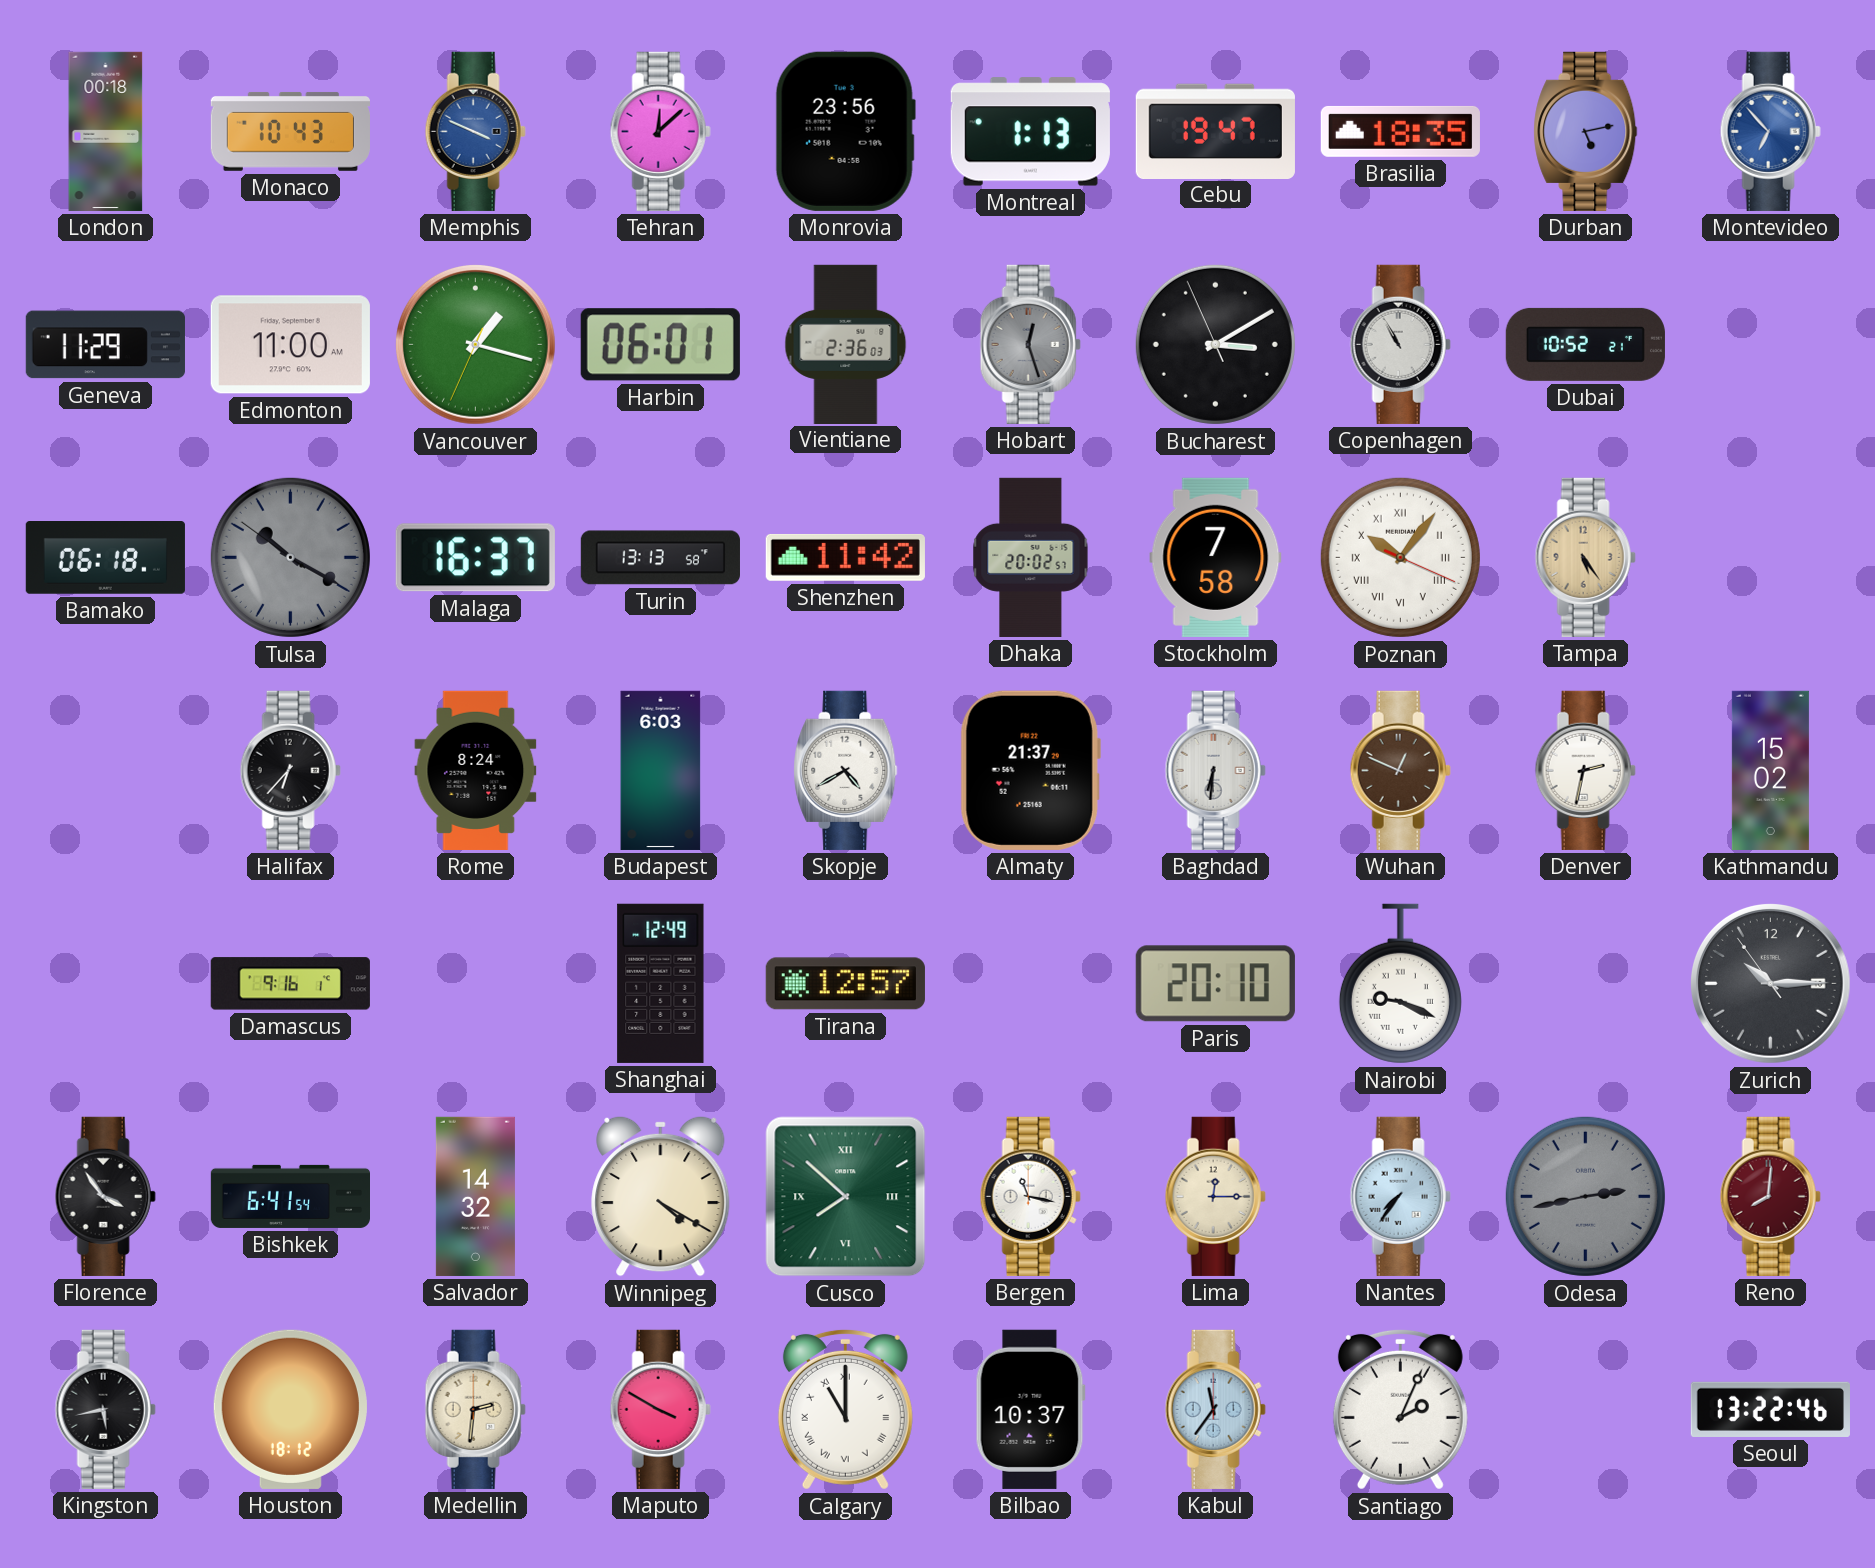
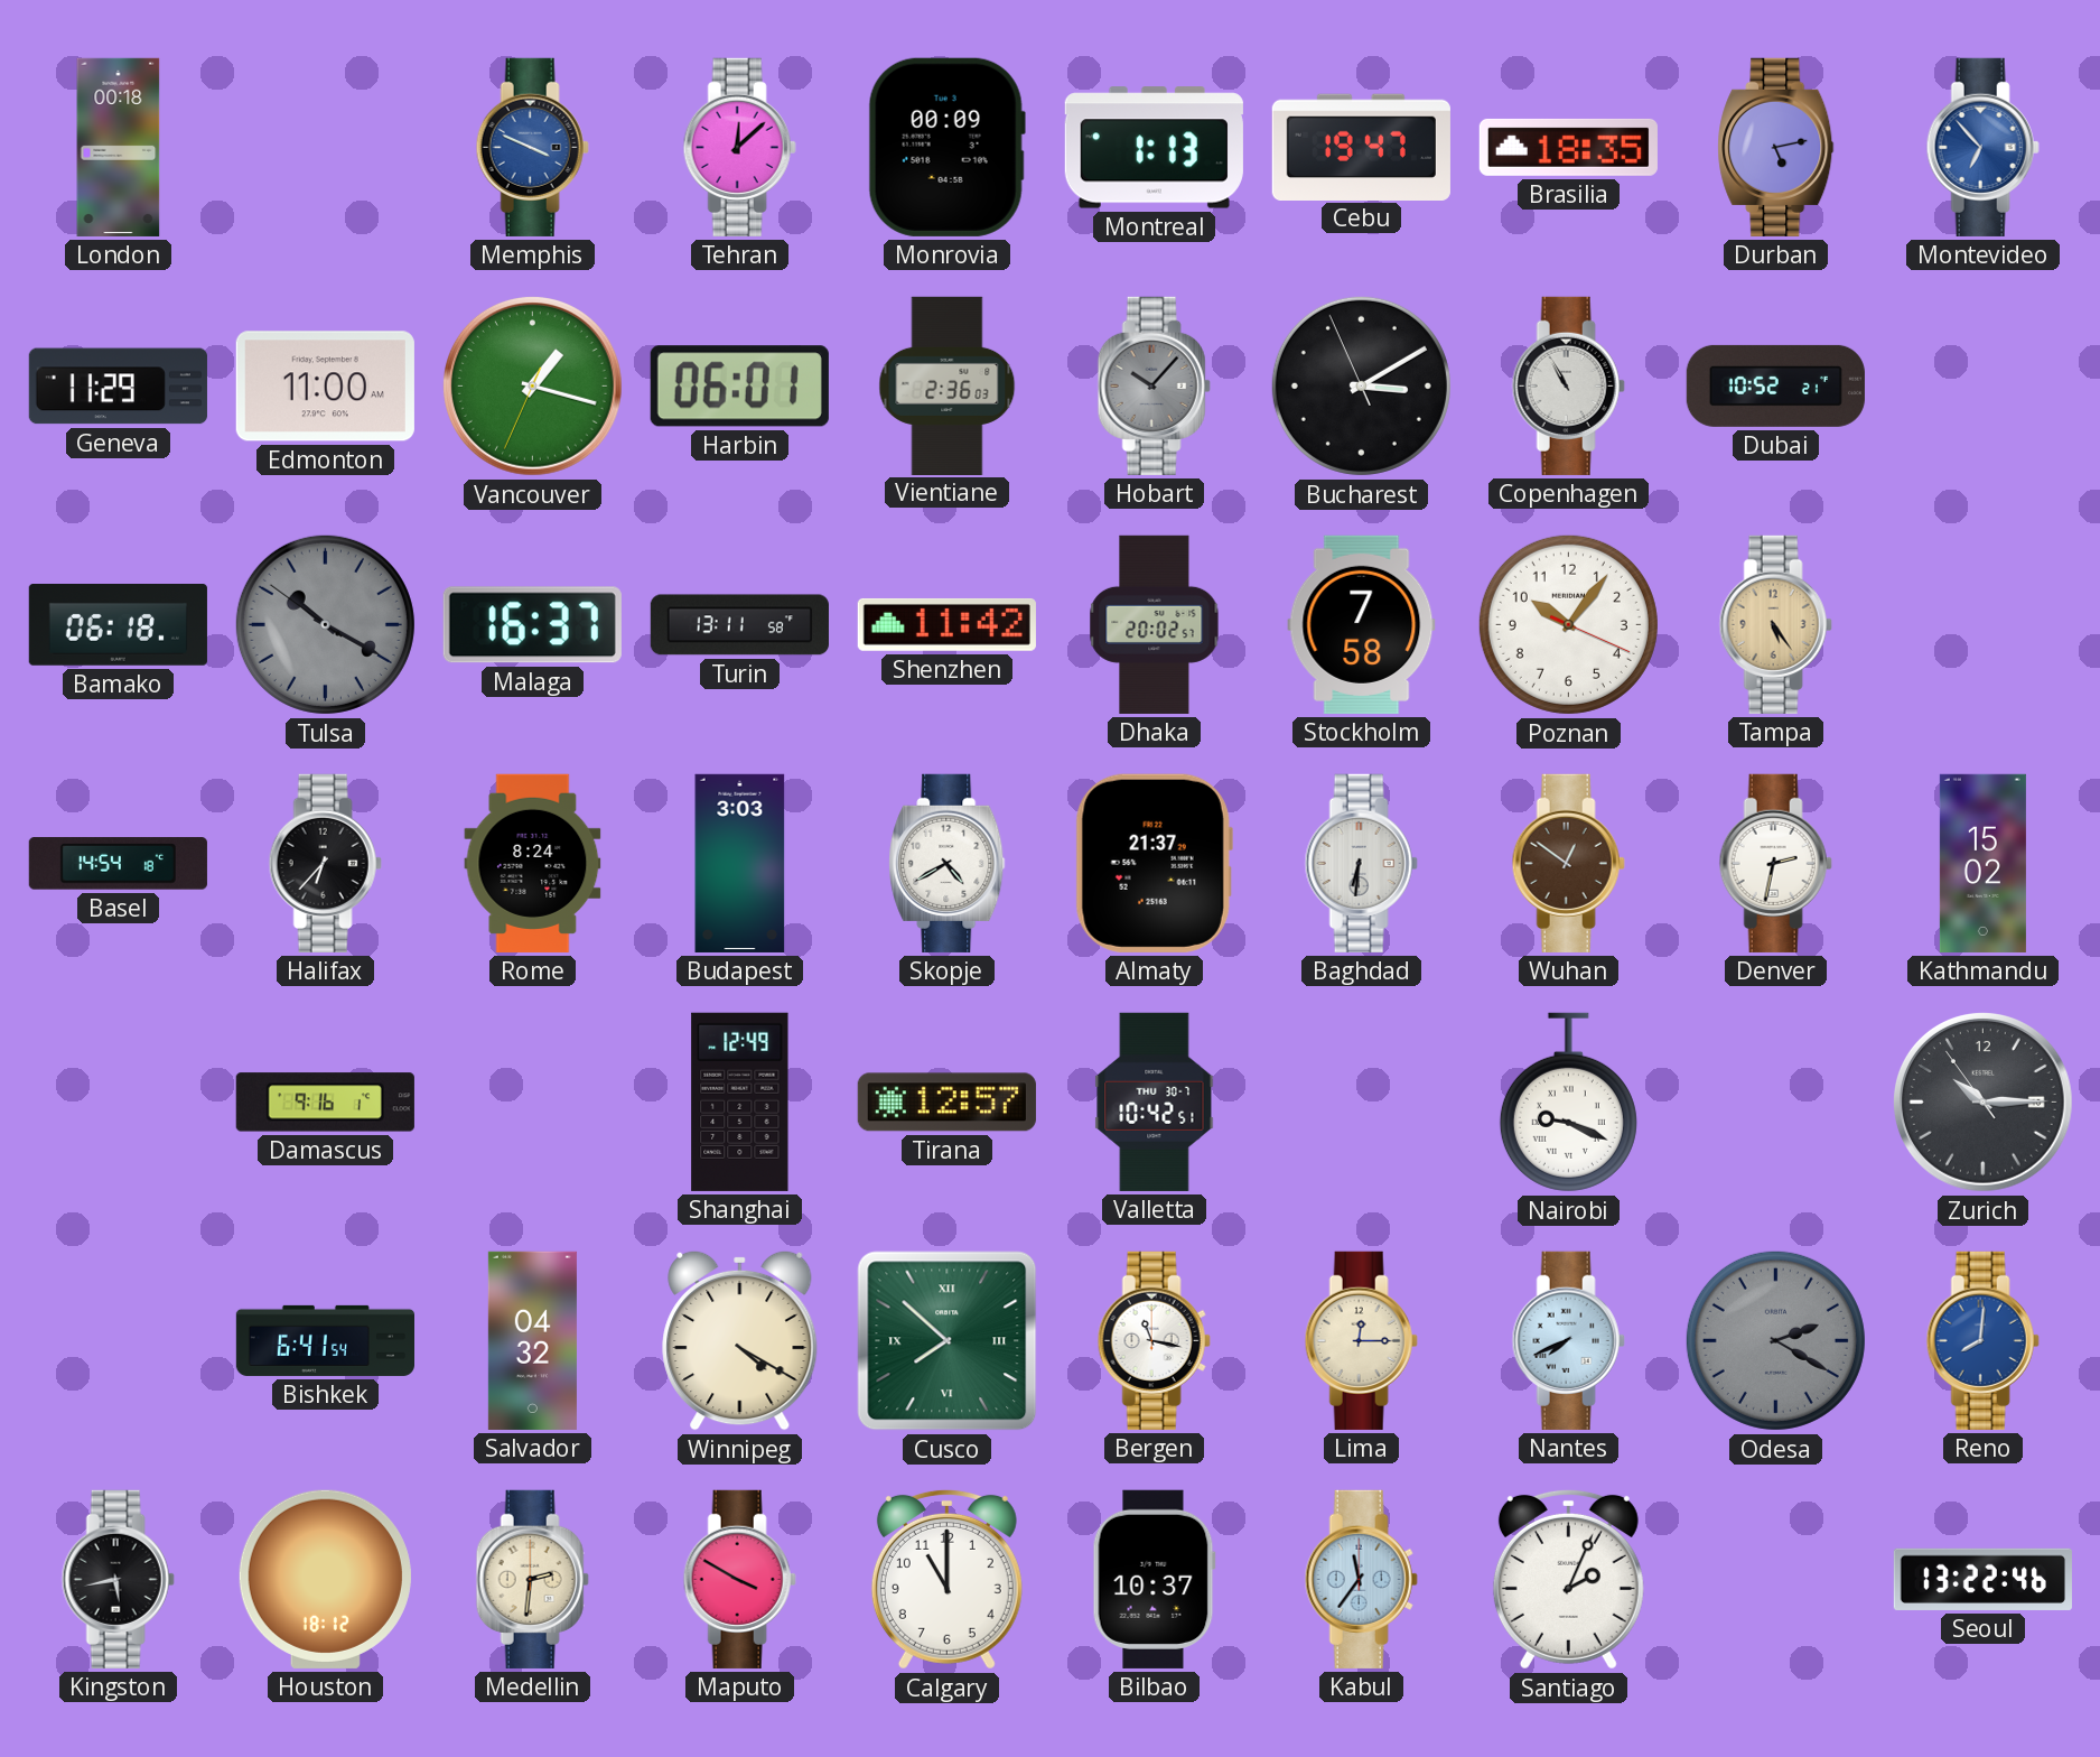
Monaco: 10:43 -> none
Monrovia: 23:56 -> 00:09
Hobart: 12:27 -> 10:07
Turin: 13:13 -> 13:11
Poznan numerals: Roman -> Arabic
Basel: none -> 14:54
Budapest: 6:03 -> 3:03
Wuhan: 12:49 -> 12:51
Valletta: none -> 10:42
Paris: 20:10 -> none
Florence: 3:54 -> none
Salvador: 14:32 -> 04:32
Nantes: 7:36 -> 7:41
Odesa: 2:43 -> 2:20
Reno dial: burgundy -> blue
Calgary numerals: Roman -> Arabic
